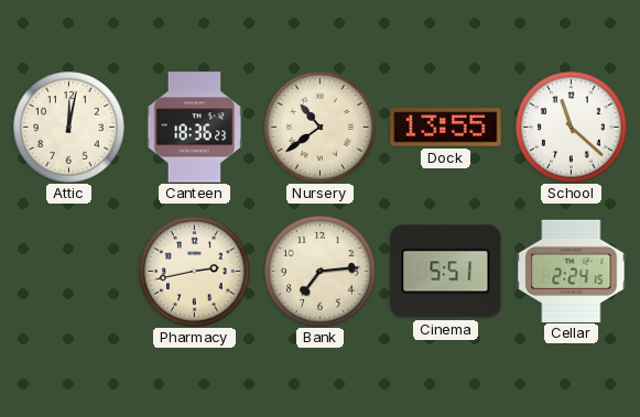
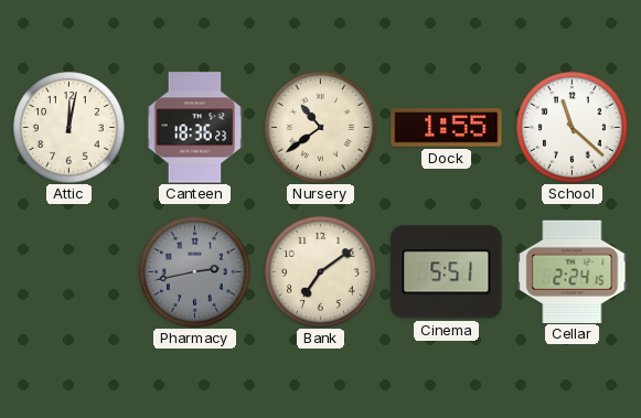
Dock: 13:55 -> 1:55
Pharmacy dial: cream -> grey
Bank: 7:14 -> 7:09
